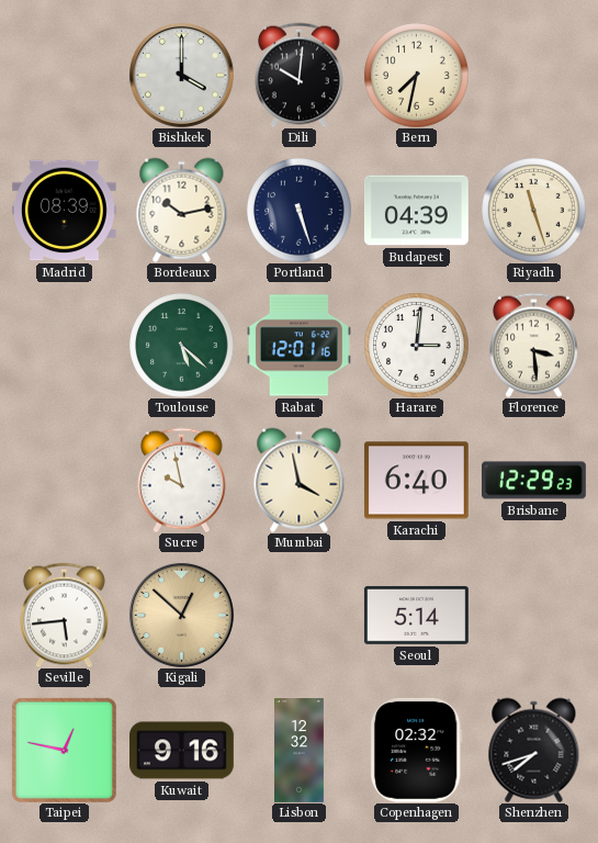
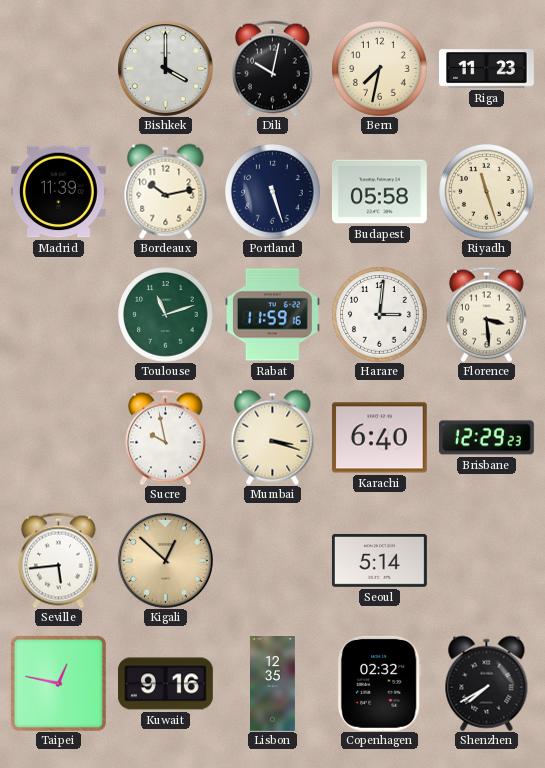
Dili: 10:01 -> 10:02
Riga: none -> 11:23
Madrid: 08:39 -> 11:39
Budapest: 04:39 -> 05:58
Toulouse: 5:22 -> 11:12
Rabat: 12:01 -> 11:59
Mumbai: 3:58 -> 3:18
Lisbon: 12:32 -> 12:35
Shenzhen: 7:42 -> 7:40
